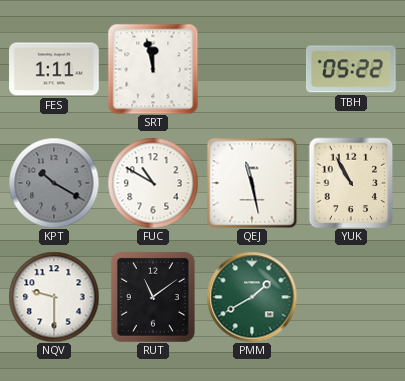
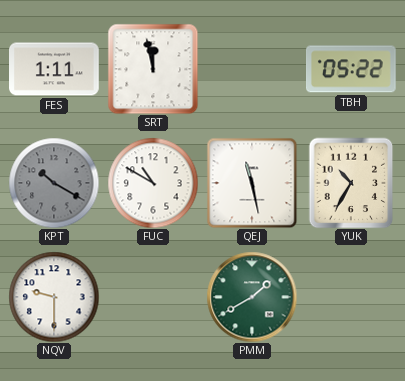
YUK: 10:55 -> 10:35
RUT: 11:09 -> none
